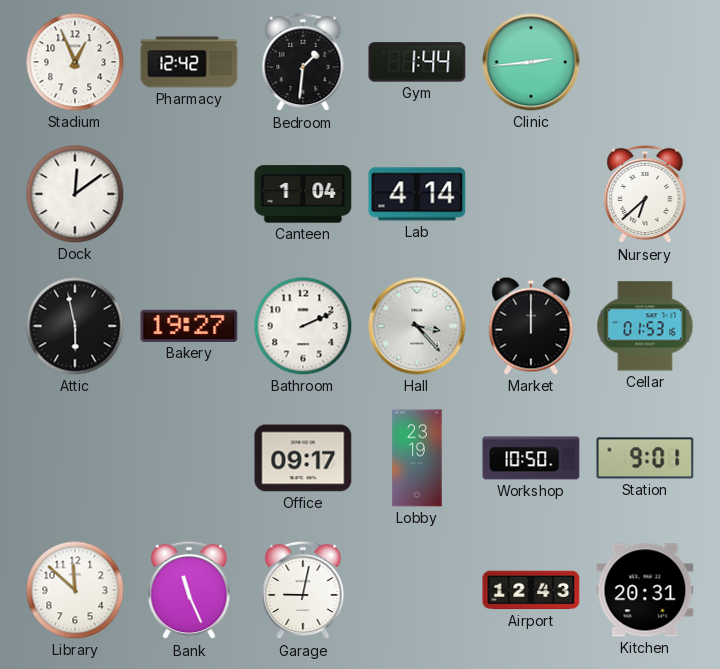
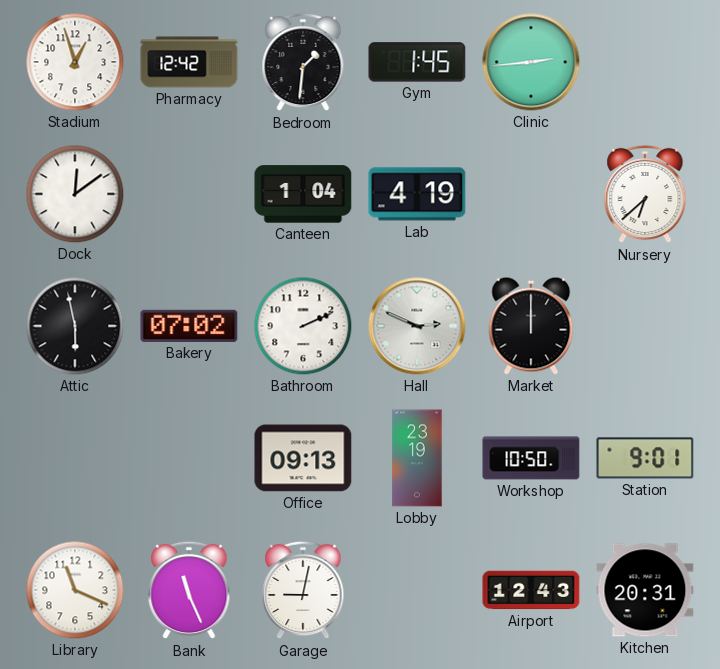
Stadium: 12:56 -> 12:57
Gym: 1:44 -> 1:45
Lab: 4:14 -> 4:19
Bakery: 19:27 -> 07:02
Hall: 3:23 -> 2:49
Cellar: 01:53 -> none
Office: 09:17 -> 09:13
Library: 11:52 -> 11:19
